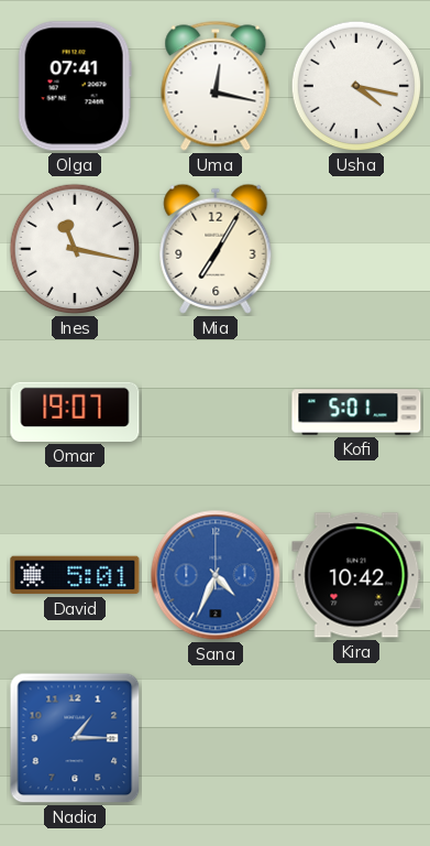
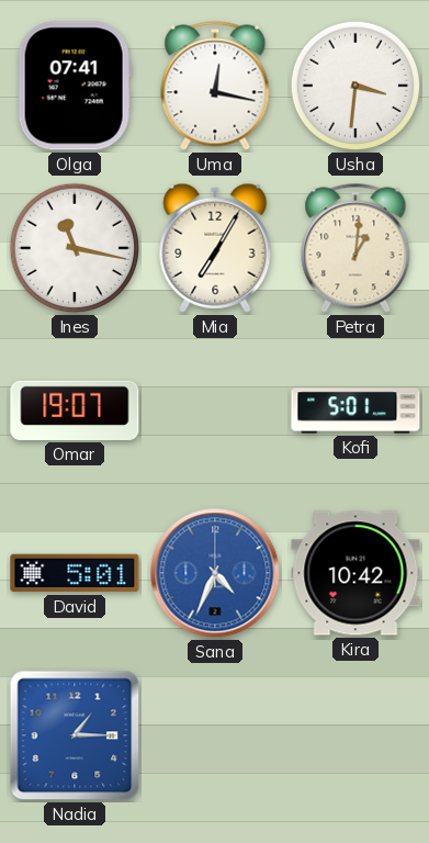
Usha: 4:17 -> 3:31
Petra: none -> 1:01
